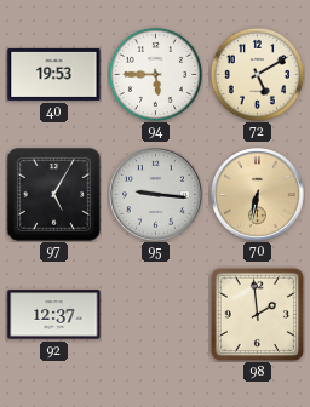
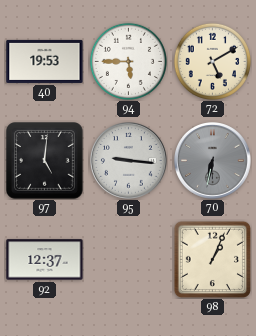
97: 5:05 -> 5:01
70 dial: champagne -> grey
98: 1:59 -> 1:04
